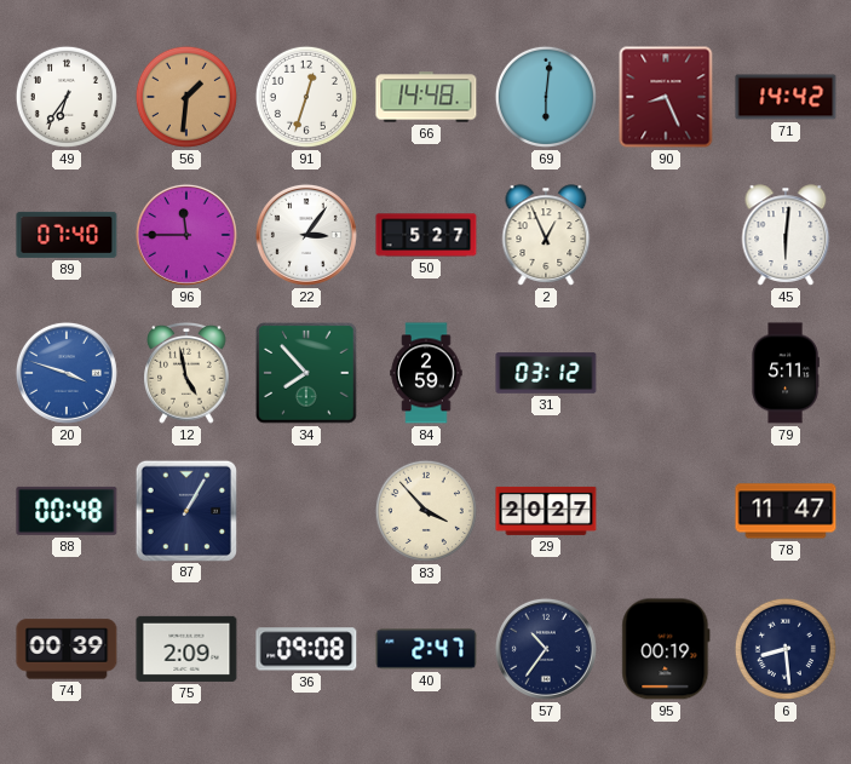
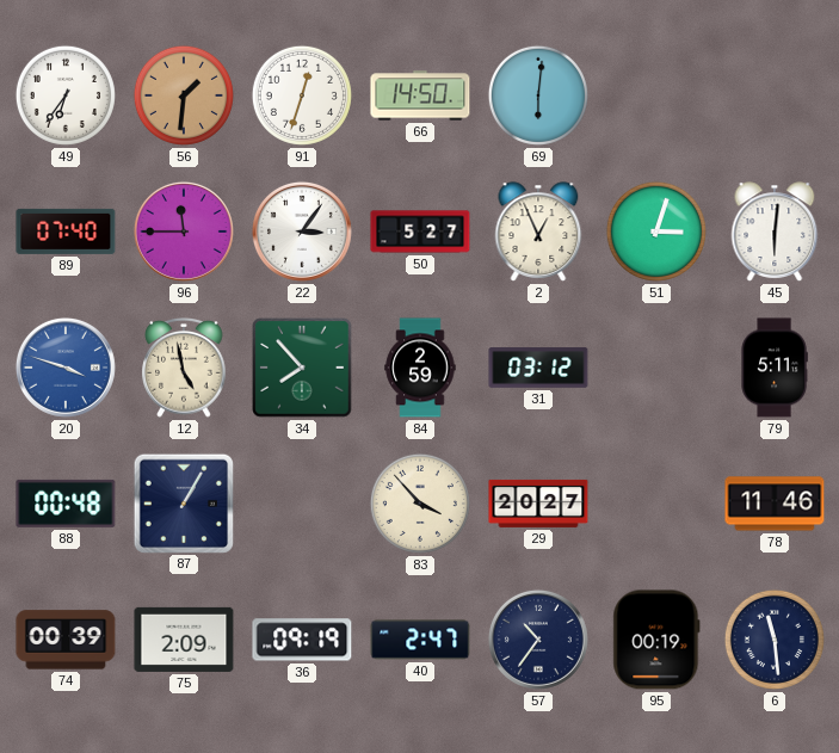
66: 14:48 -> 14:50
90: 8:26 -> none
71: 14:42 -> none
51: none -> 3:03
78: 11:47 -> 11:46
36: 09:08 -> 09:19
6: 8:29 -> 11:29
